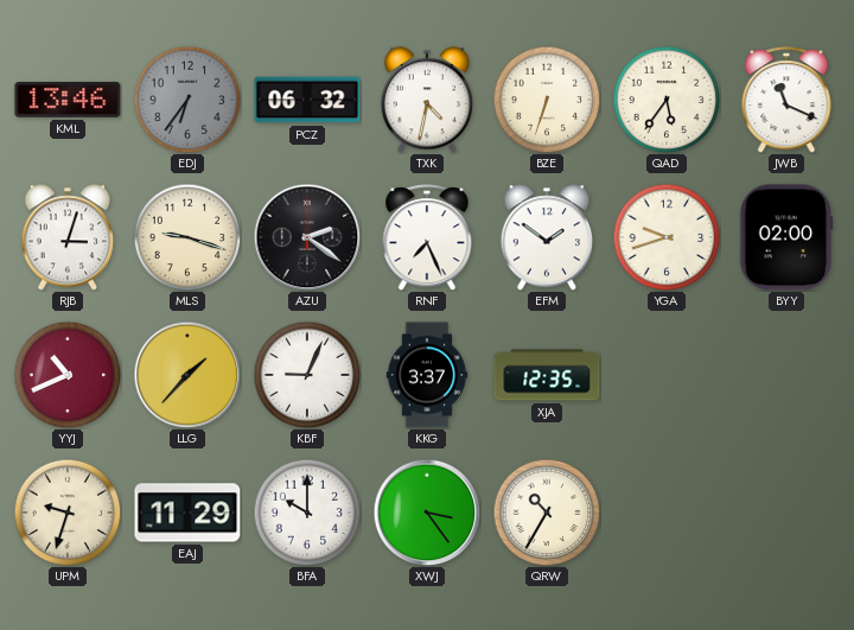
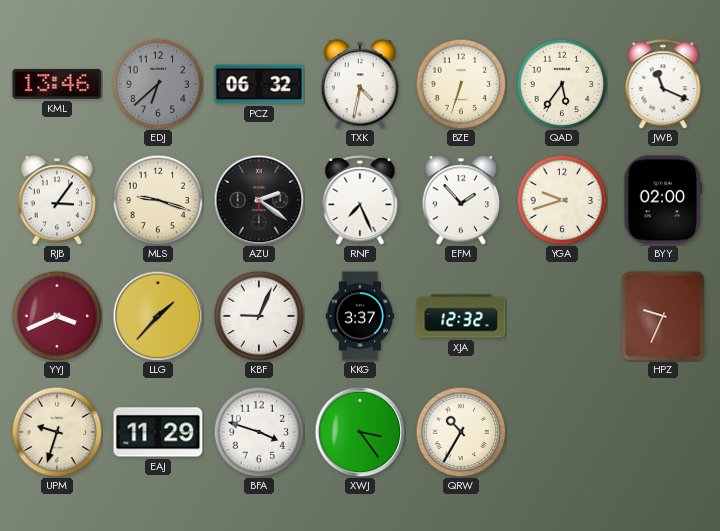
EDJ: 6:36 -> 6:38
RJB: 3:03 -> 3:06
EFM: 1:51 -> 1:53
YYJ: 10:41 -> 3:41
XJA: 12:35 -> 12:32
HPZ: none -> 9:34
BFA: 10:00 -> 3:48
